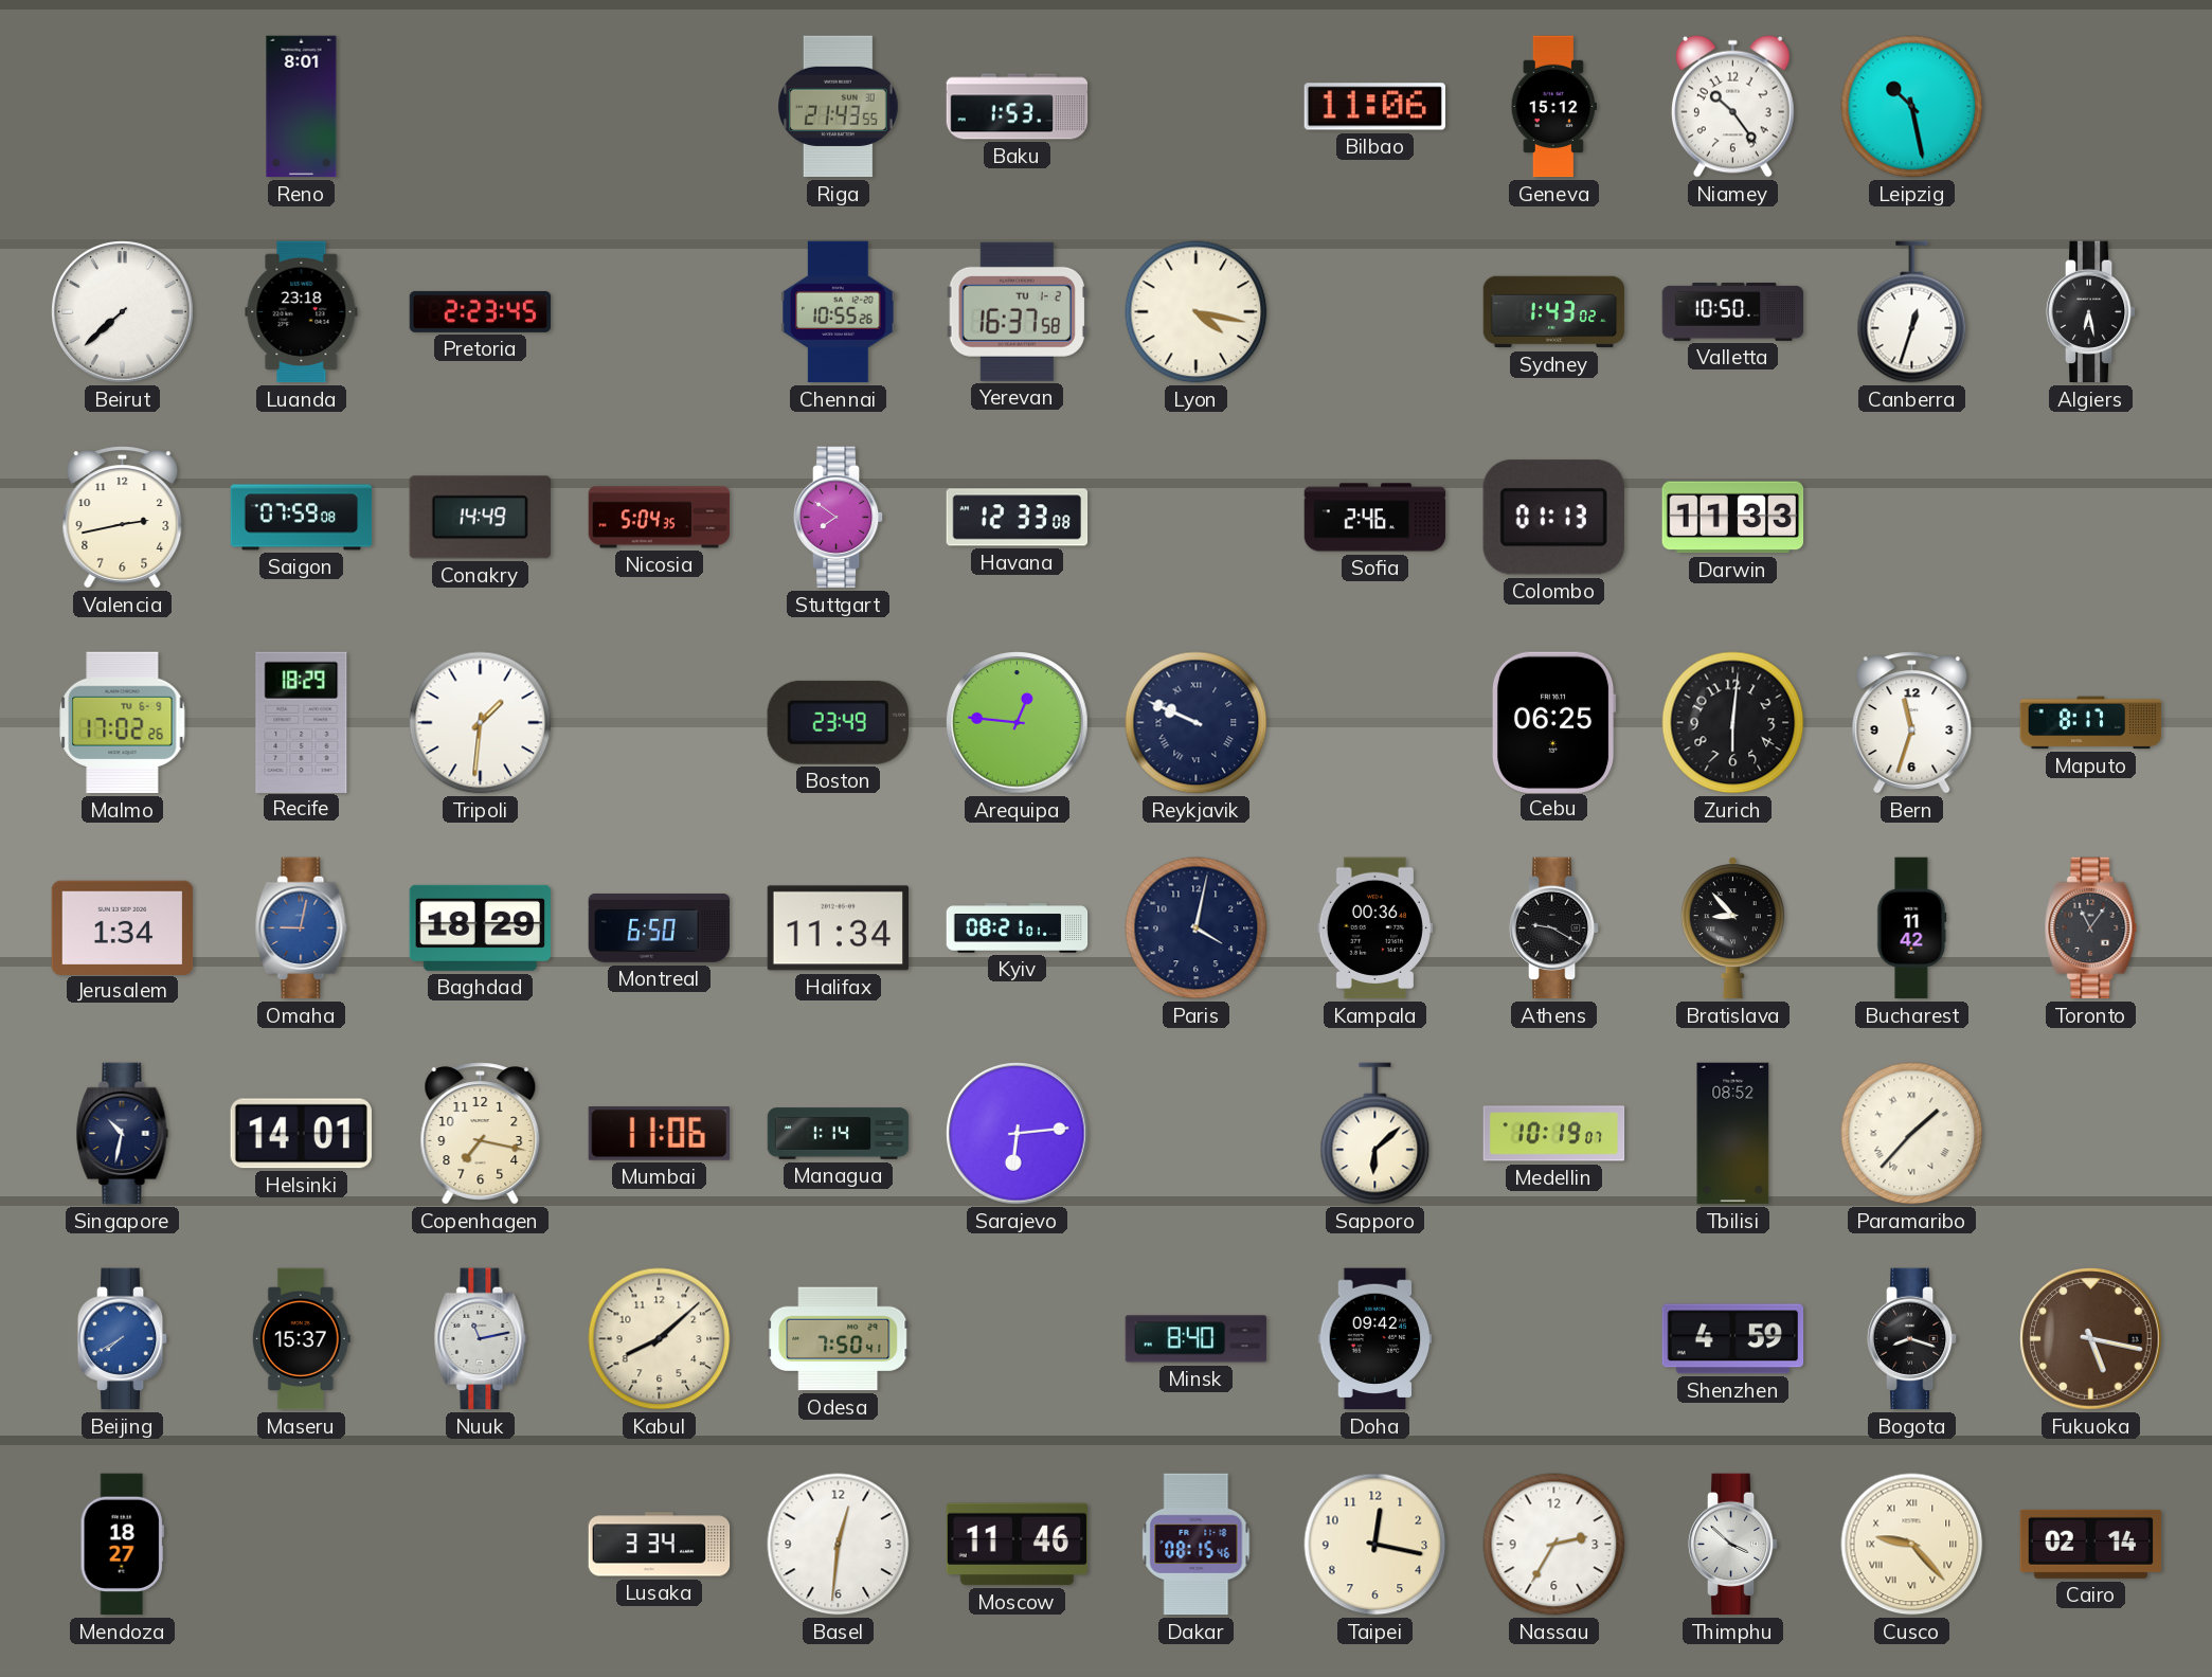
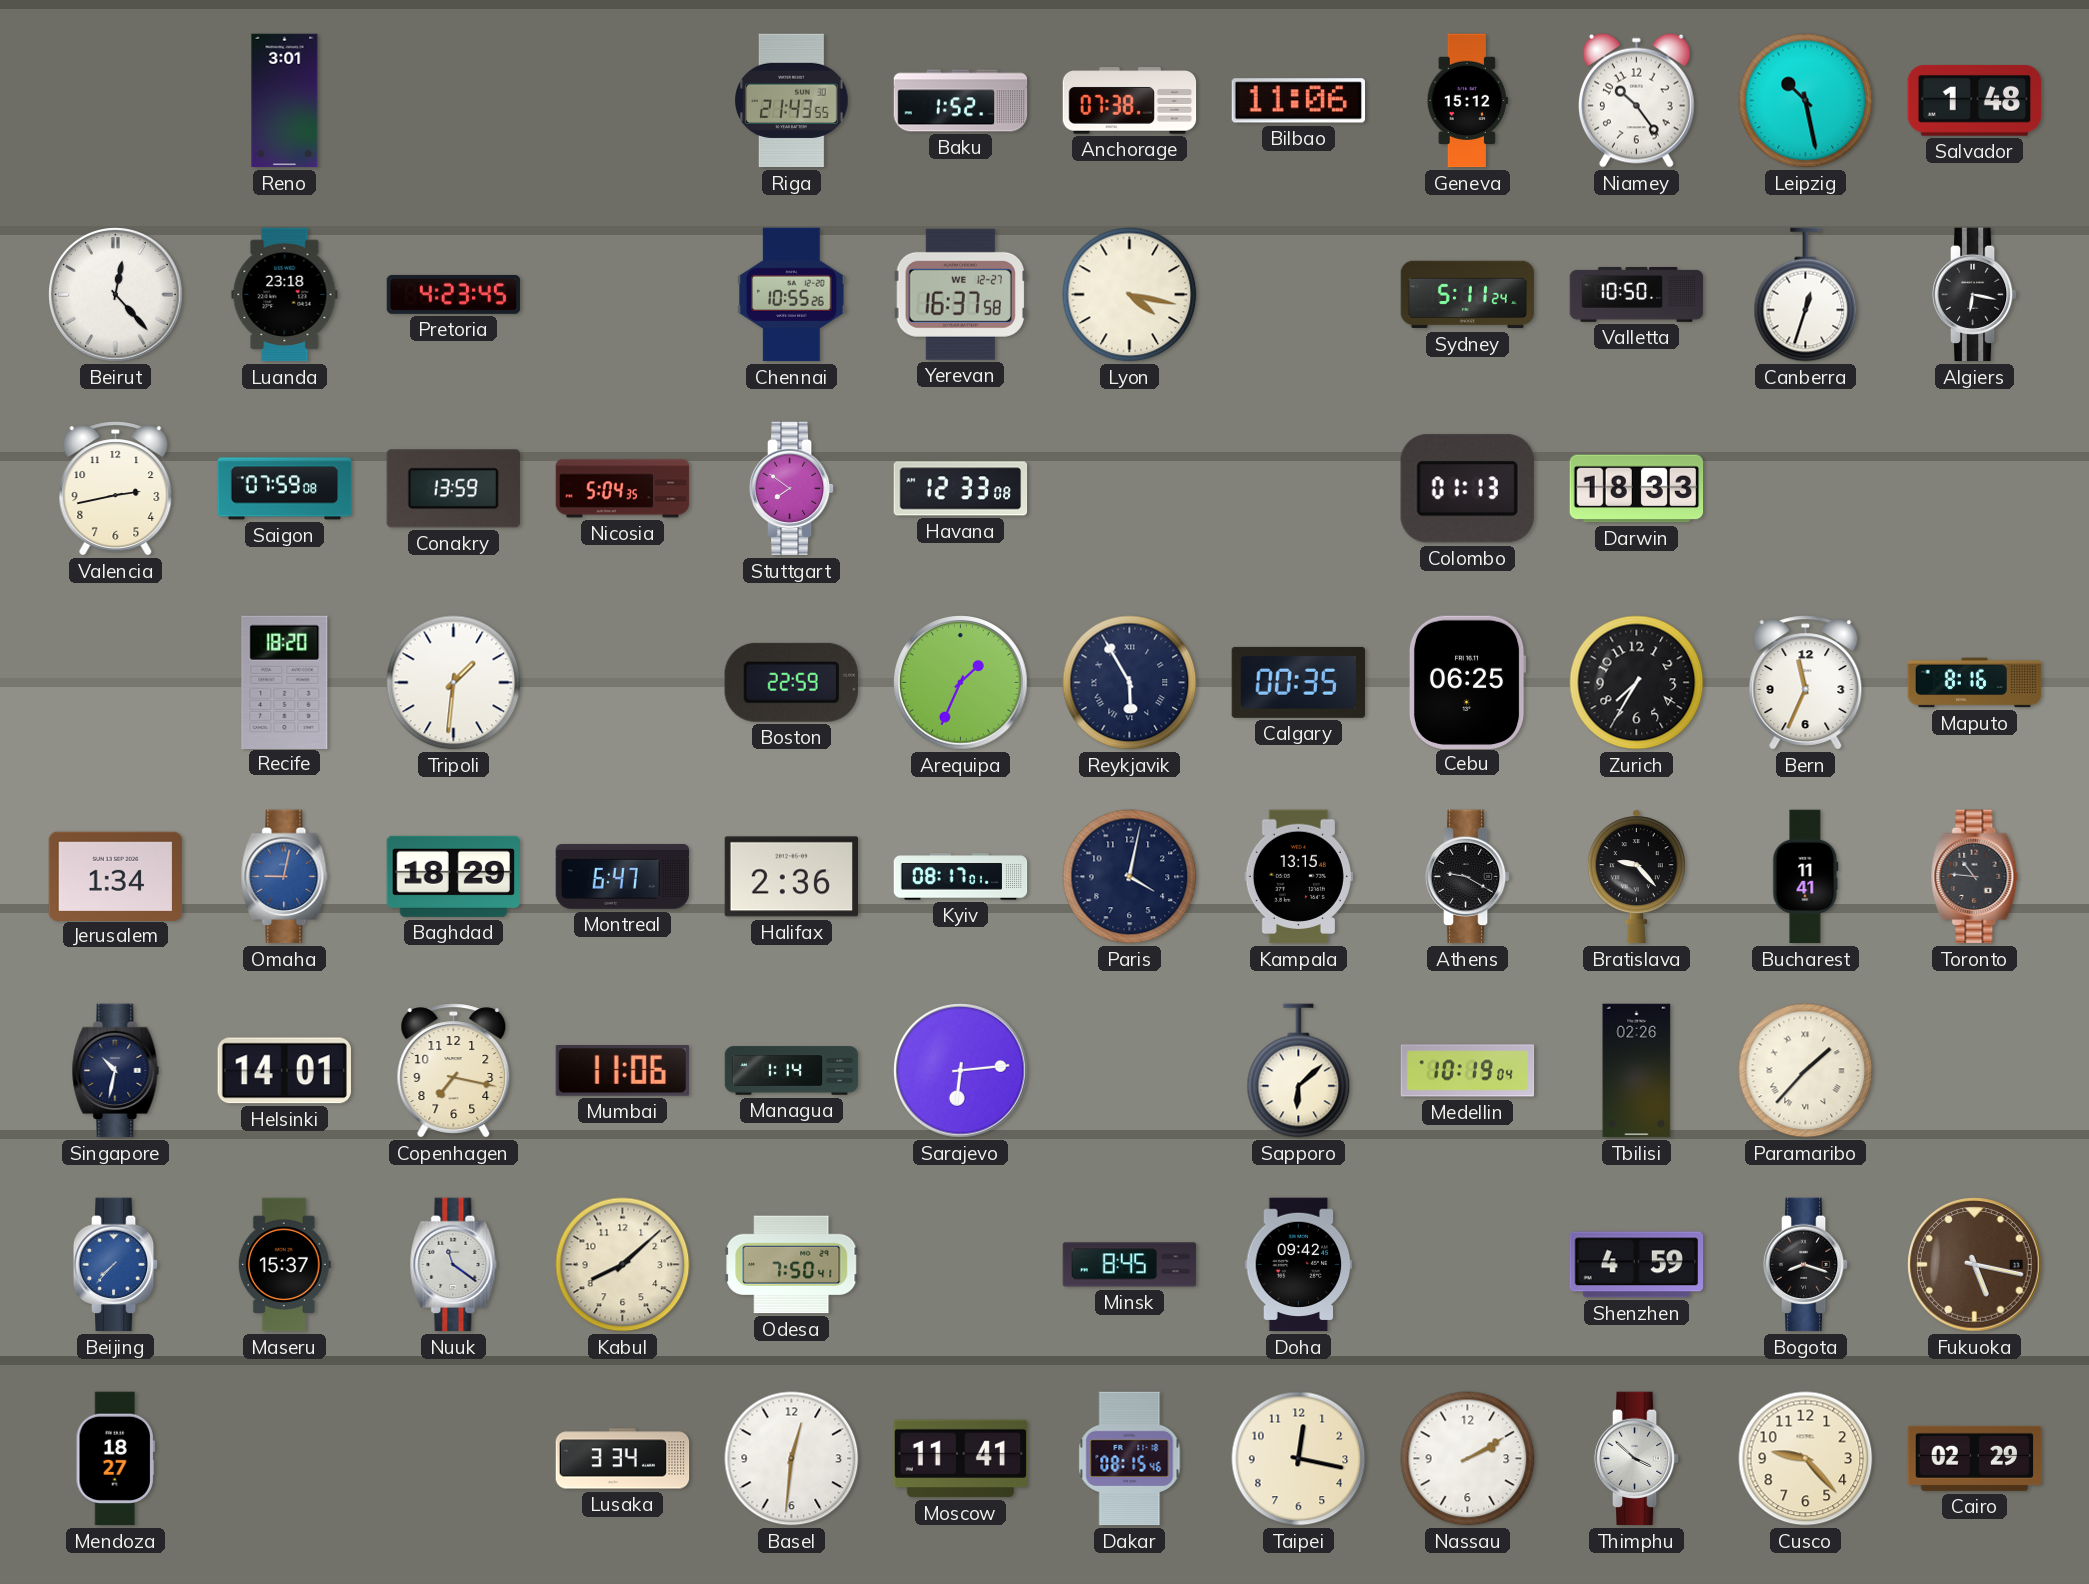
Reno: 8:01 -> 3:01
Baku: 1:53 -> 1:52
Anchorage: none -> 07:38
Salvador: none -> 1:48
Beirut: 7:38 -> 12:23
Pretoria: 2:23 -> 4:23
Yerevan date: TU 1-2 -> WE 12-27
Sydney: 1:43 -> 5:11
Algiers: 6:28 -> 6:17
Conakry: 14:49 -> 13:59
Sofia: 2:46 -> none
Darwin: 11:33 -> 18:33
Malmo: 17:02 -> none
Recife: 18:29 -> 18:20
Boston: 23:49 -> 22:59
Arequipa: 12:46 -> 1:34
Reykjavik: 9:49 -> 5:55
Calgary: none -> 00:35
Zurich: 6:01 -> 7:35
Bern: 11:33 -> 11:34
Maputo: 8:17 -> 8:16
Montreal: 6:50 -> 6:47
Halifax: 11:34 -> 2:36
Kyiv: 08:21 -> 08:17
Kampala: 00:36 -> 13:15
Bratislava: 8:53 -> 9:23
Bucharest: 11:42 -> 11:41
Toronto: 11:06 -> 10:46
Medellin: 10:19:07 -> 10:19:04
Tbilisi: 08:52 -> 02:26
Beijing: 7:40 -> 7:37
Nuuk: 11:13 -> 11:21
Minsk: 8:40 -> 8:45
Moscow: 11:46 -> 11:41
Nassau: 2:35 -> 2:10
Cusco numerals: Roman -> Arabic
Cairo: 02:14 -> 02:29
